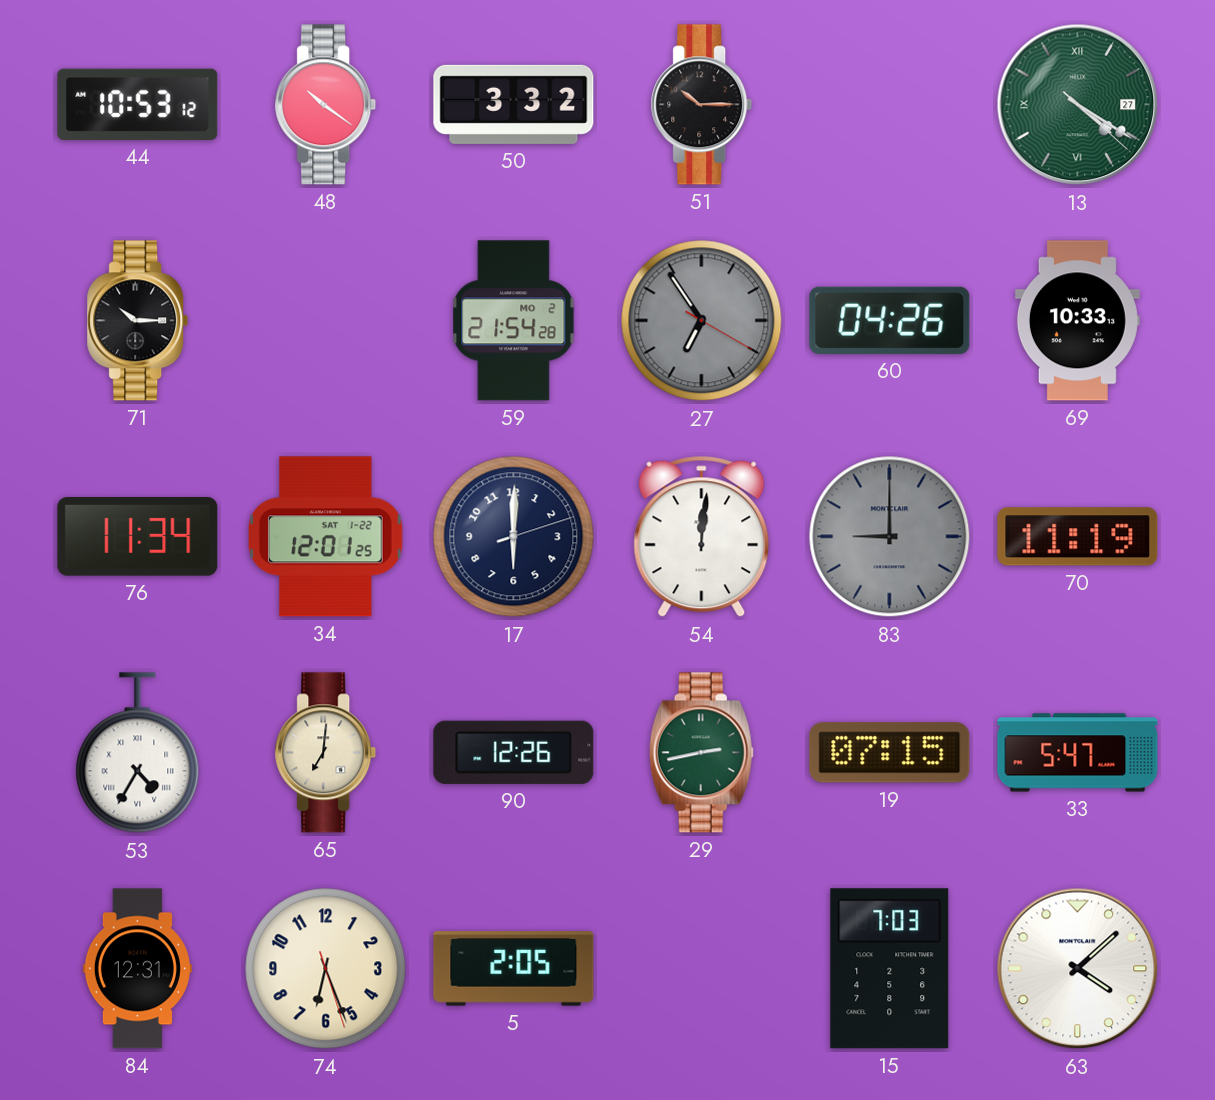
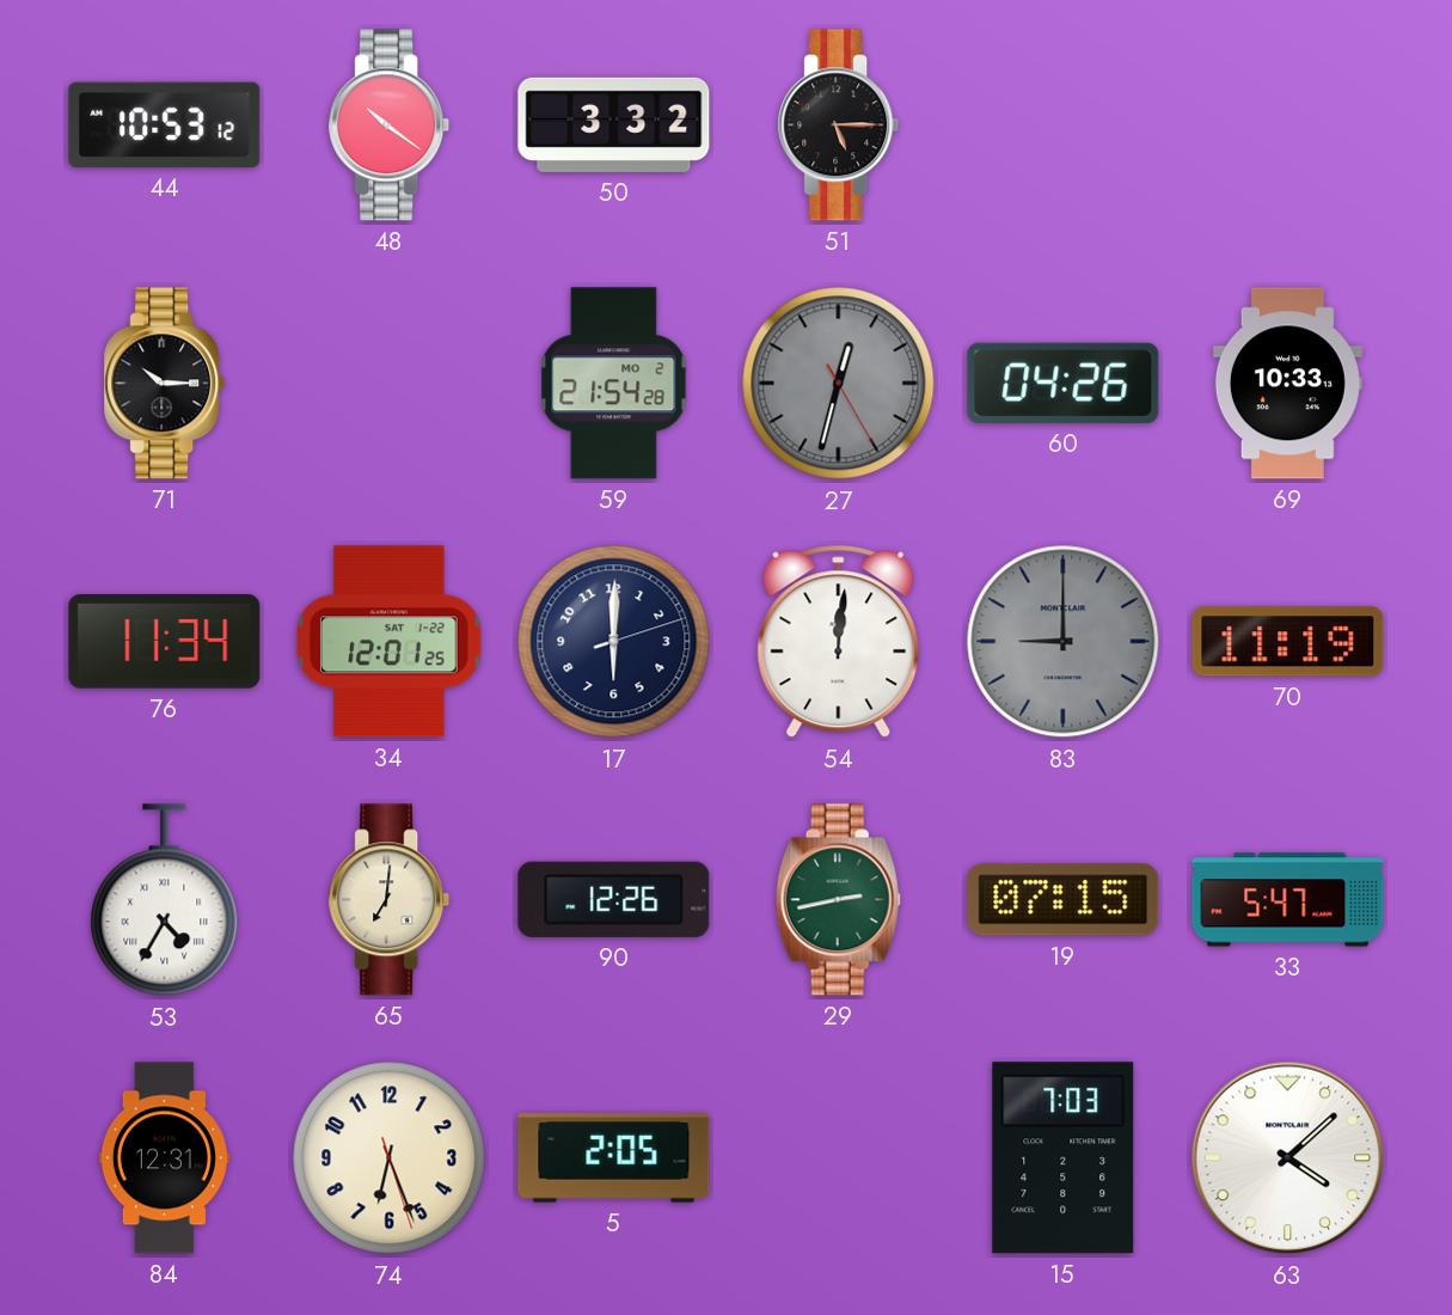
51: 10:15 -> 5:15
13: 4:20 -> none
27: 6:54 -> 12:32
